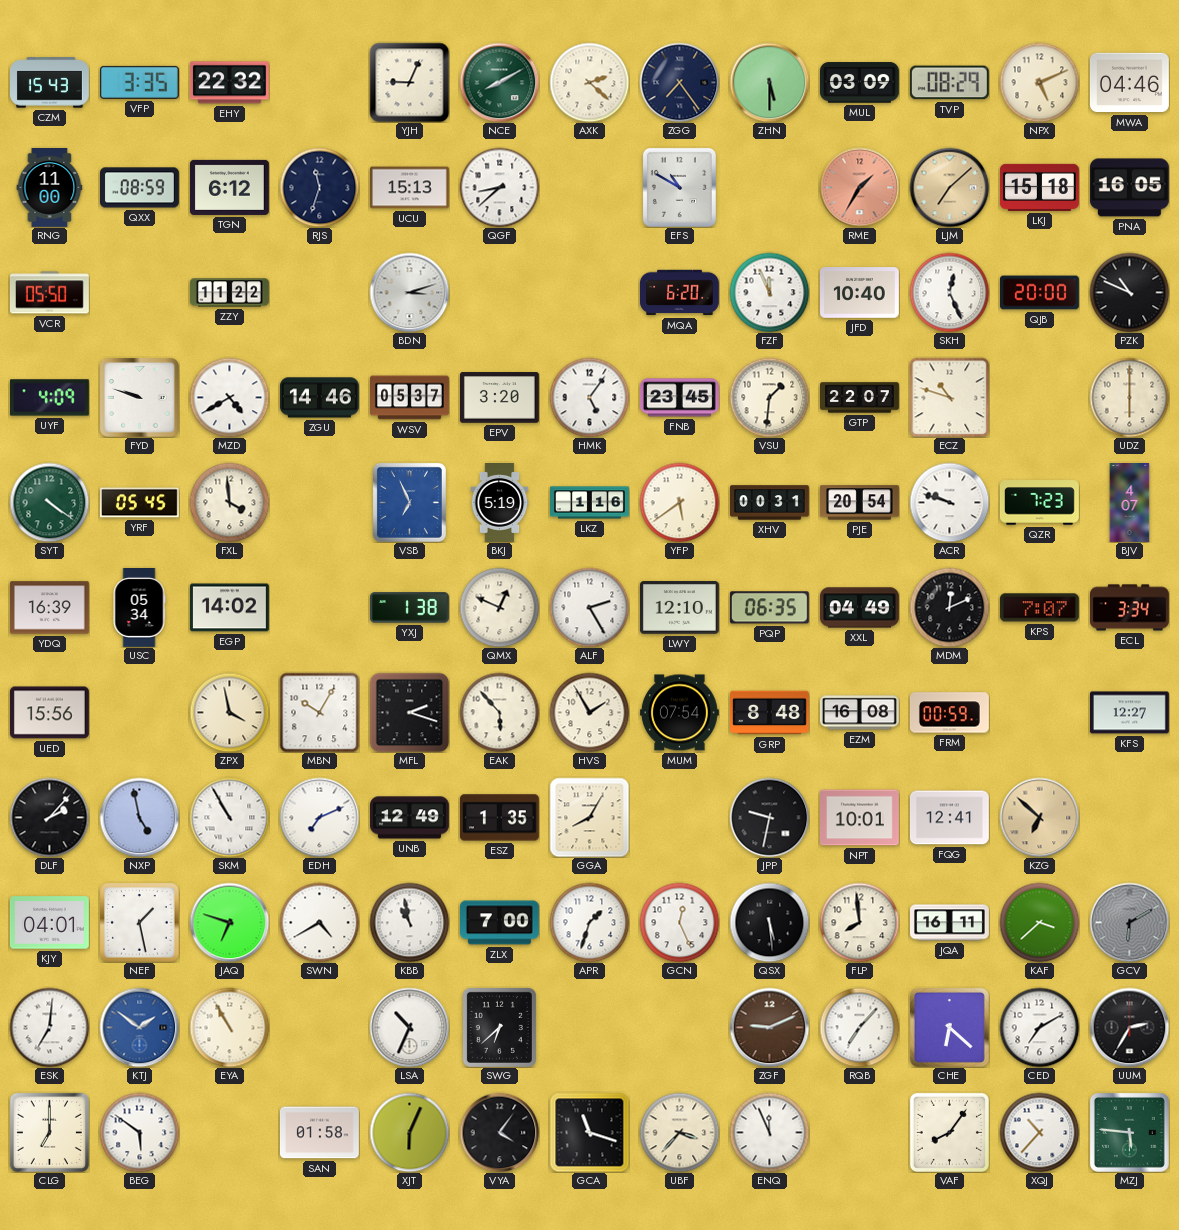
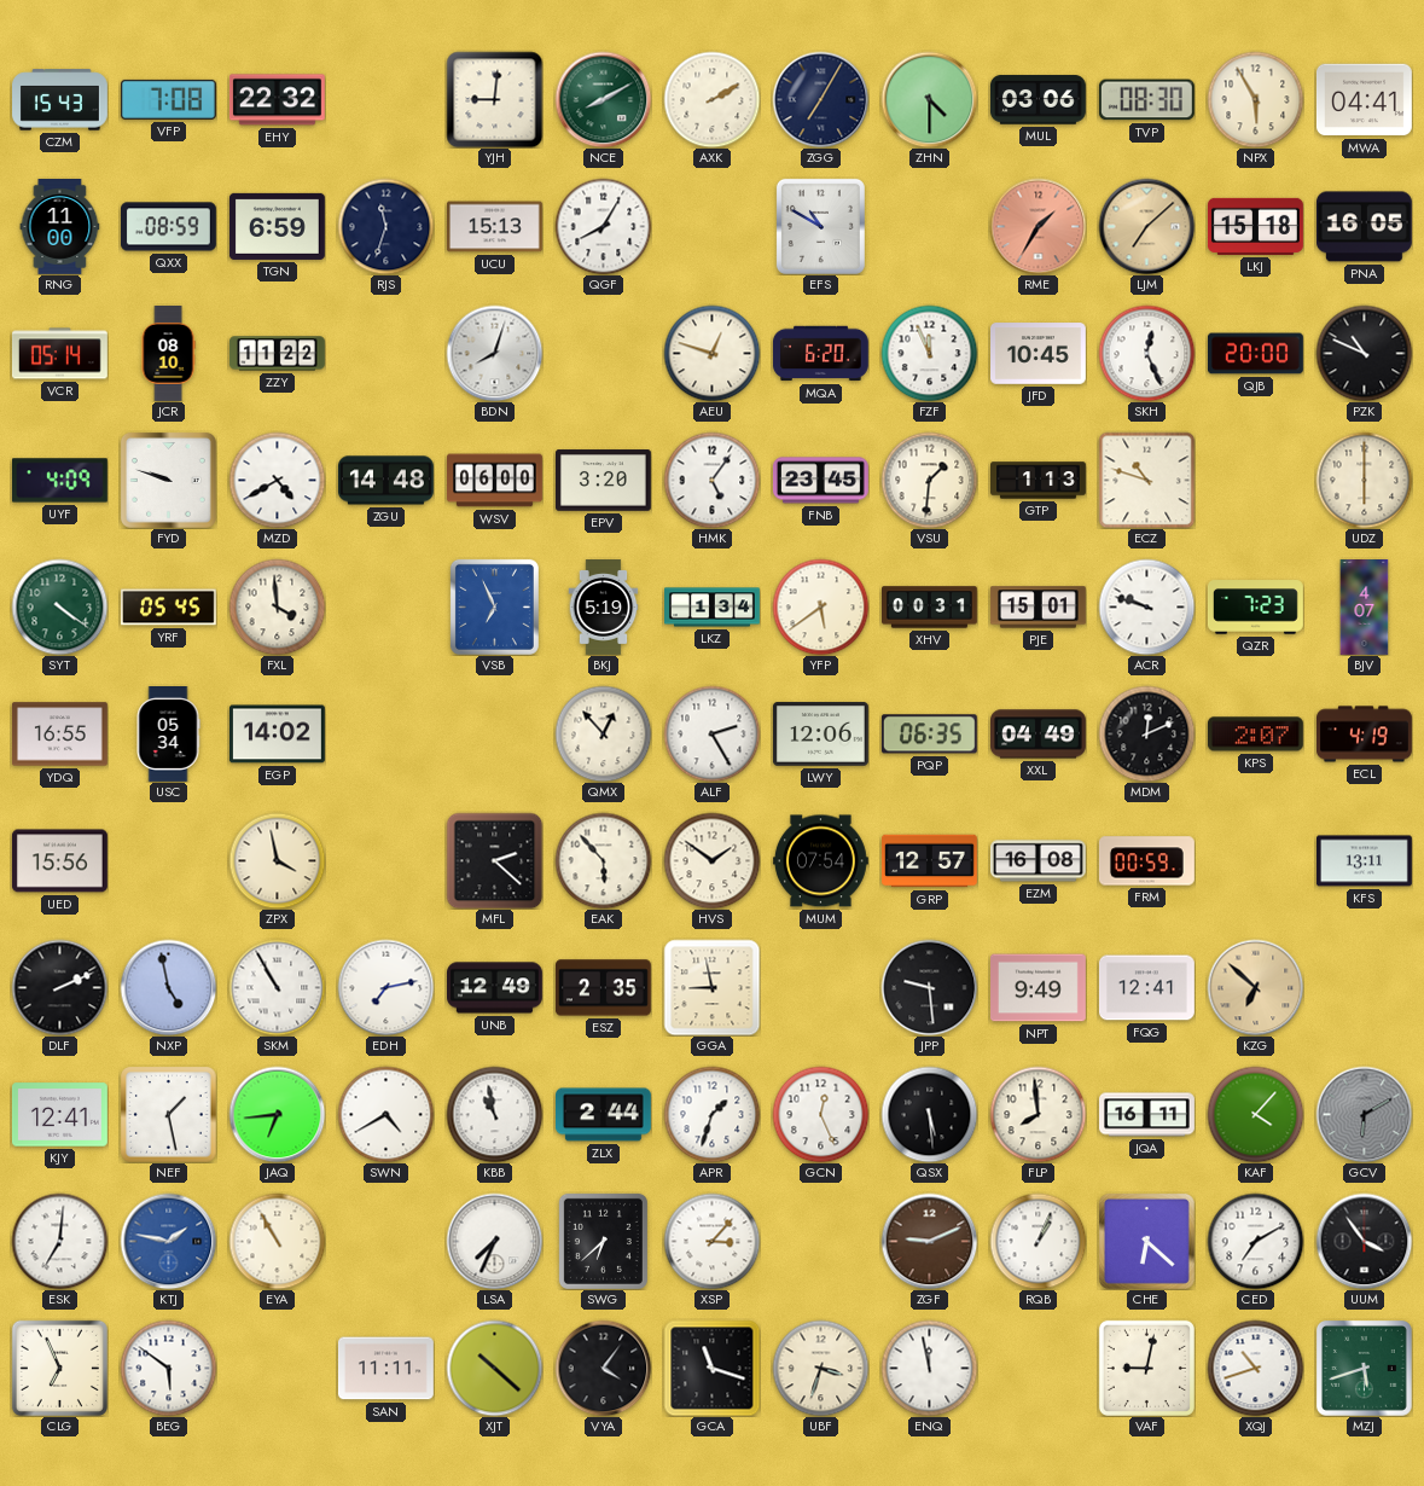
VFP: 3:35 -> 7:08
YJH: 9:04 -> 9:01
AXK: 2:22 -> 2:10
ZGG: 7:24 -> 7:05
ZHN: 5:30 -> 4:30
MUL: 03:09 -> 03:06
TVP: 08:29 -> 08:30
NPX: 5:11 -> 5:55
MWA: 04:46 -> 04:41
TGN: 6:12 -> 6:59
QGF: 8:38 -> 8:05
VCR: 05:50 -> 05:14
JCR: none -> 08:10
BDN: 3:12 -> 8:03
AEU: none -> 12:48
JFD: 10:40 -> 10:45
ZGU: 14:46 -> 14:48
WSV: 05:37 -> 06:00
GTP: 22:07 -> 1:13
LKZ: 1:16 -> 1:34
PJE: 20:54 -> 15:01
YDQ: 16:39 -> 16:55
YXJ: 1:38 -> none
QMX: 12:49 -> 12:53
LWY: 12:10 -> 12:06
KPS: 7:07 -> 2:07
ECL: 3:34 -> 4:19
MBN: 10:05 -> none
MFL: 2:18 -> 2:22
HVS: 1:55 -> 1:51
GRP: 8:48 -> 12:57
KFS: 12:27 -> 13:11
DLF: 2:07 -> 2:11
EDH: 7:11 -> 7:13
ESZ: 1:35 -> 2:35
GGA: 8:05 -> 8:58
JPP: 9:32 -> 9:29
NPT: 10:01 -> 9:49
KJY: 04:01 -> 12:41
JAQ: 6:48 -> 6:44
ZLX: 7:00 -> 2:44
KAF: 3:38 -> 4:07
KTJ: 1:51 -> 1:47
LSA: 10:34 -> 7:34
XSP: none -> 3:07
RQB: 7:07 -> 1:04
UUM: 2:35 -> 3:54
CLG: 7:00 -> 6:56
SAN: 01:58 -> 11:11
XJT: 6:04 -> 10:22
UBF: 3:37 -> 3:33
ENQ: 11:56 -> 11:58
VAF: 8:06 -> 9:02
XQJ: 10:37 -> 10:42
MZJ: 5:46 -> 5:42
